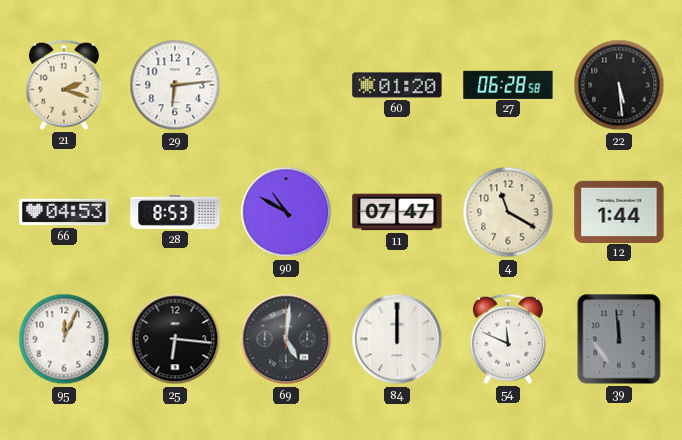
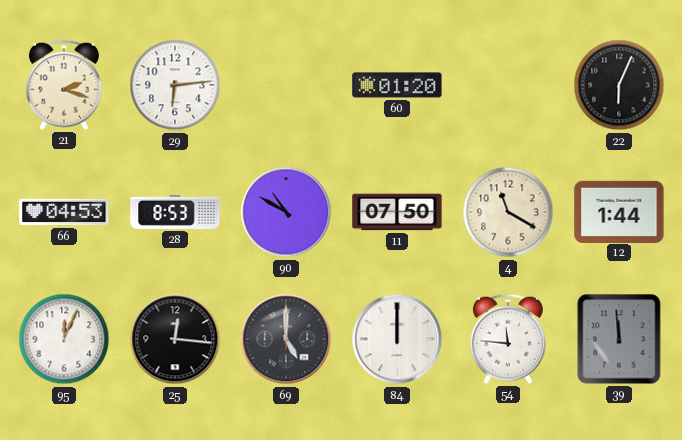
27: 06:28 -> none
22: 5:29 -> 6:04
11: 07:47 -> 07:50
25: 6:16 -> 12:16
69: 5:01 -> 5:00
54: 11:49 -> 11:46
